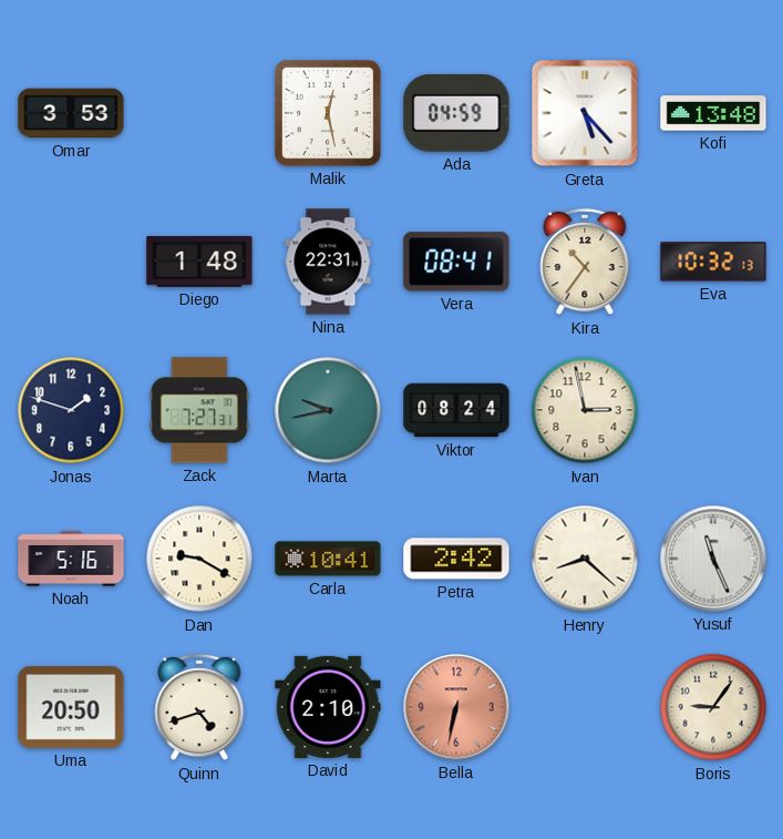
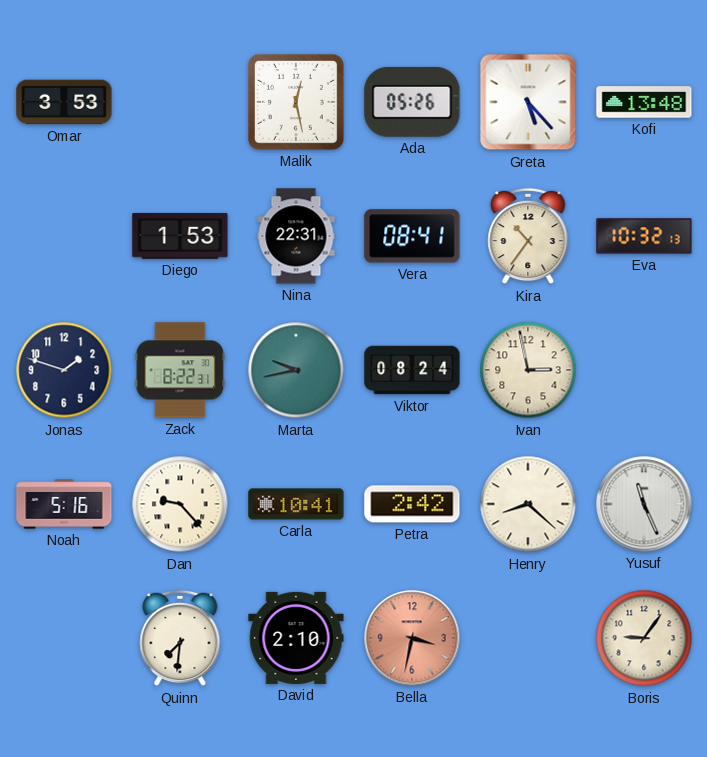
Ada: 04:59 -> 05:26
Diego: 1:48 -> 1:53
Zack: 7:27 -> 8:22
Dan: 9:20 -> 9:23
Uma: 20:50 -> none
Quinn: 4:42 -> 7:31
Bella: 6:32 -> 3:32
